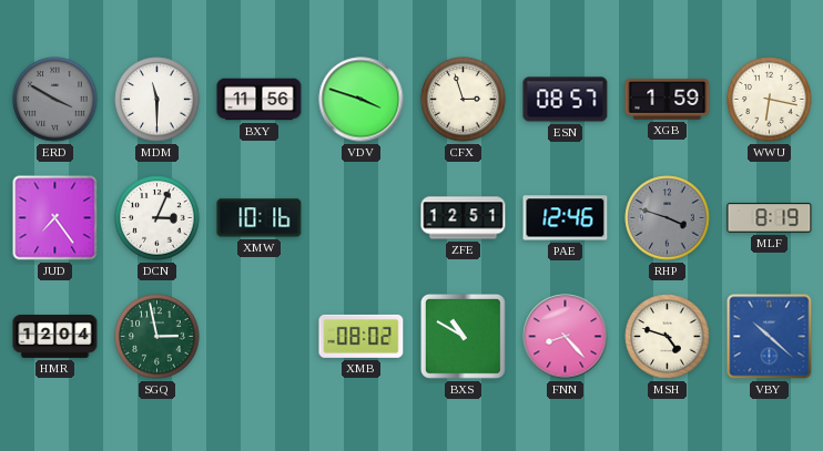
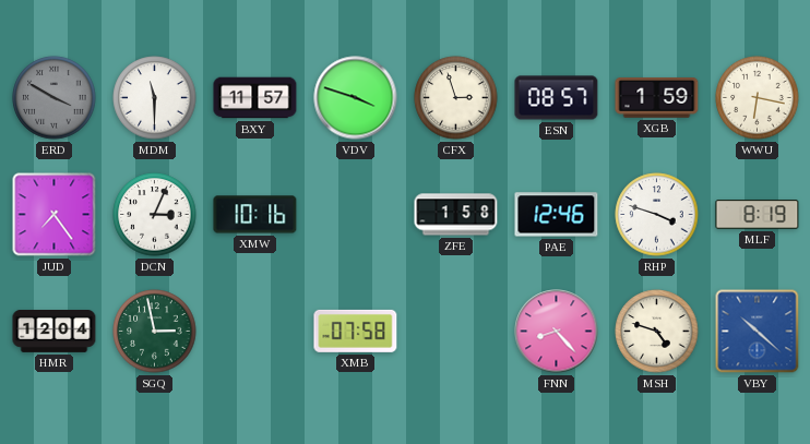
BXY: 11:56 -> 11:57
ZFE: 12:51 -> 1:58
RHP dial: grey -> white
XMB: 08:02 -> 07:58
BXS: 10:50 -> none
